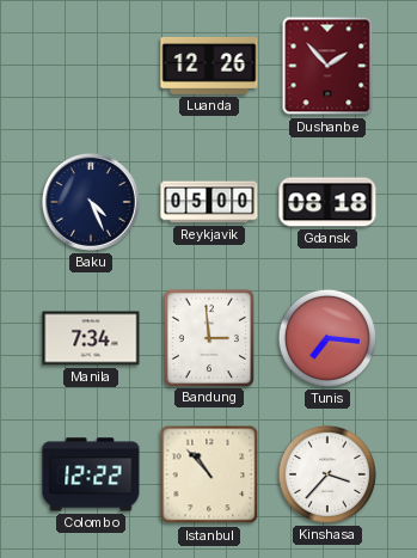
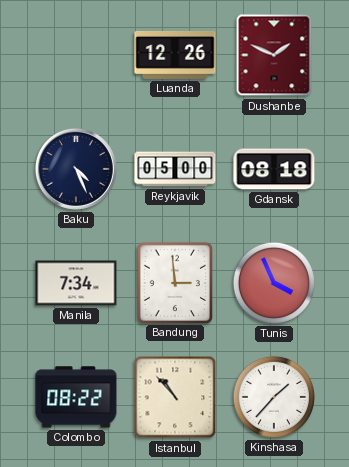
Dushanbe: 1:53 -> 1:49
Tunis: 7:16 -> 3:56
Colombo: 12:22 -> 08:22
Kinshasa: 3:37 -> 1:37
